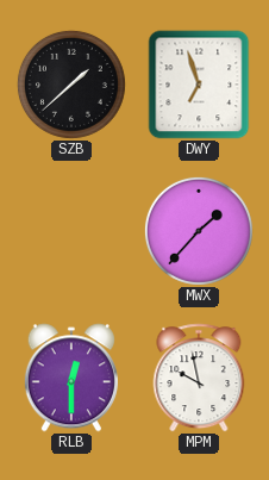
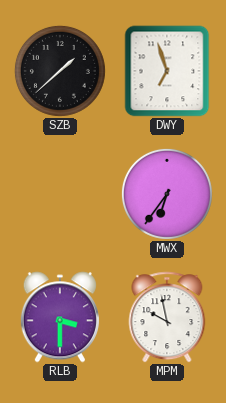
MWX: 1:37 -> 6:36
RLB: 12:30 -> 3:30
